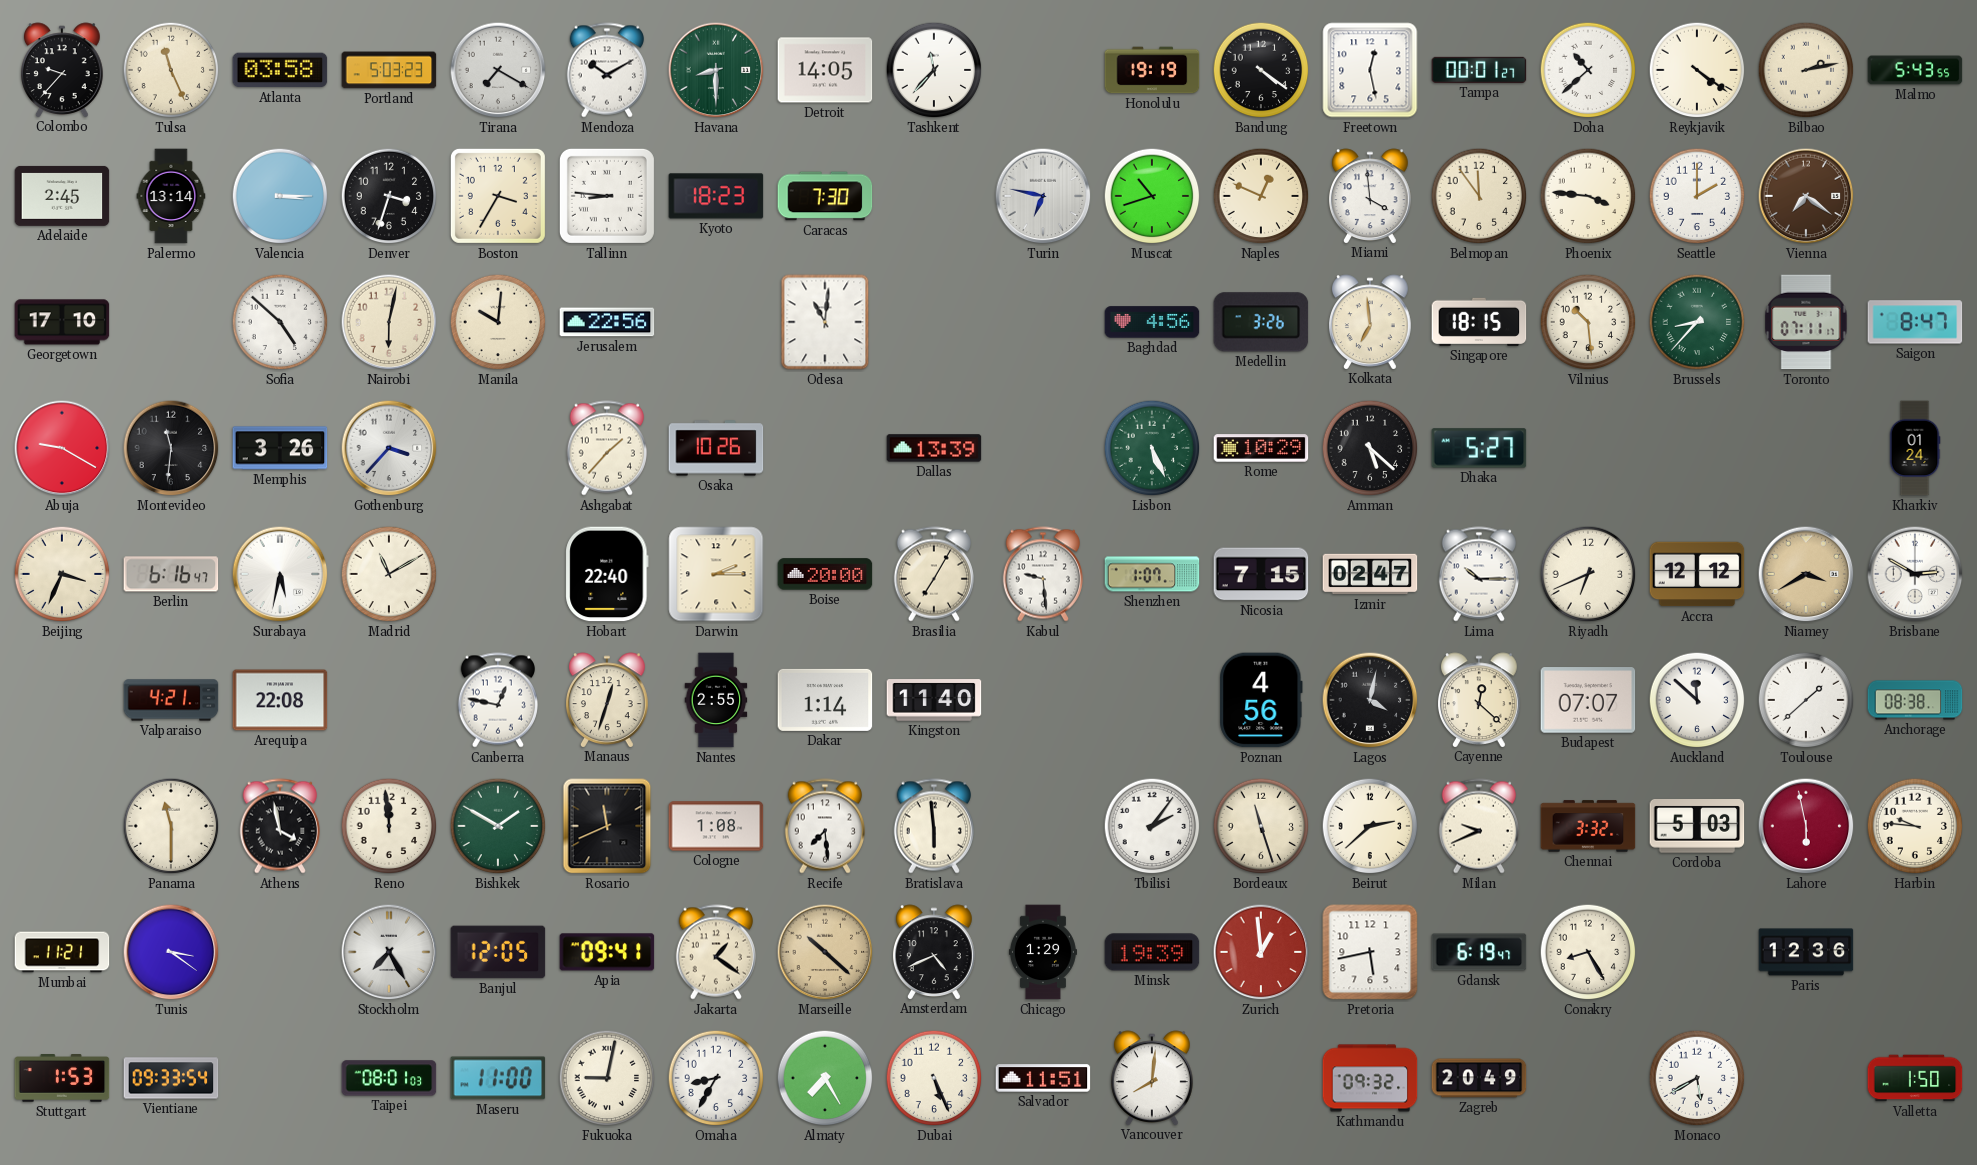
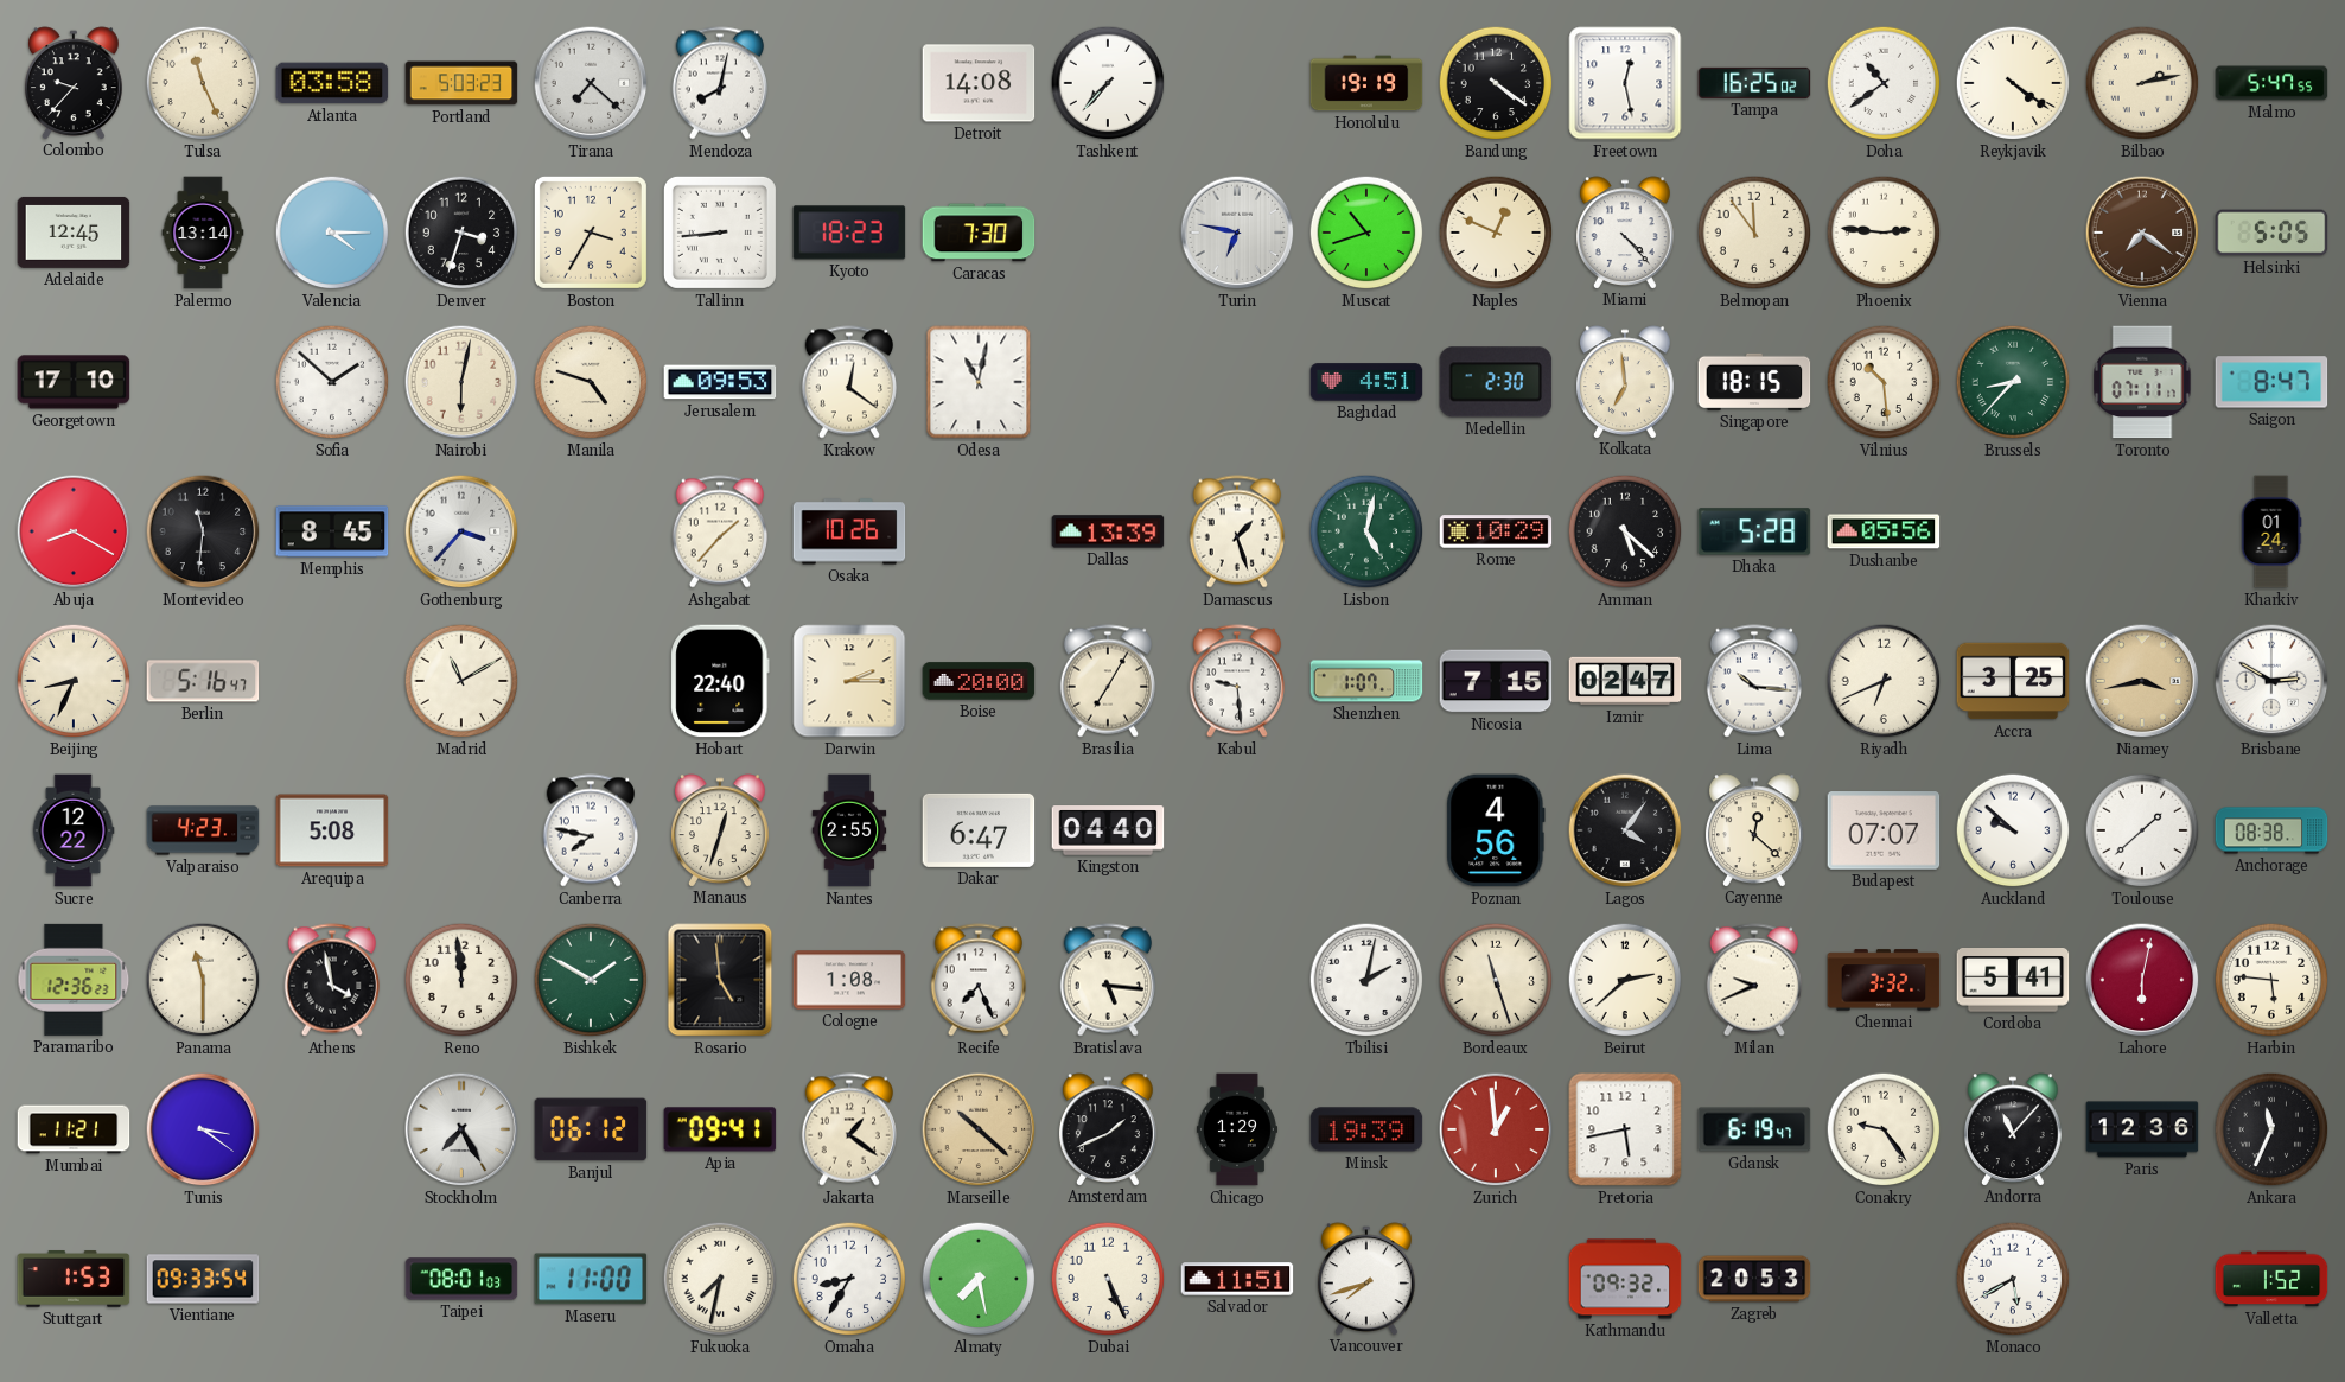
Tirana: 7:20 -> 7:22
Mendoza: 10:10 -> 8:02
Havana: 8:30 -> none
Detroit: 14:05 -> 14:08
Tashkent: 11:37 -> 7:37
Tampa: 00:01 -> 16:25
Doha: 10:38 -> 10:39
Malmo: 5:43 -> 5:47
Adelaide: 2:45 -> 12:45
Valencia: 3:15 -> 4:15
Tallinn: 8:46 -> 8:44
Miami: 3:59 -> 4:23
Phoenix: 3:46 -> 2:46
Seattle: 2:00 -> none
Helsinki: none -> 5:05
Sofia: 4:52 -> 1:52
Manila: 10:01 -> 4:48
Jerusalem: 22:56 -> 09:53
Krakow: none -> 12:21
Odesa: 11:01 -> 11:02
Baghdad: 4:56 -> 4:51
Medellin: 3:26 -> 2:30
Abuja: 9:20 -> 8:20
Memphis: 3:26 -> 8:45
Damascus: none -> 1:27
Lisbon: 5:26 -> 5:02
Dhaka: 5:27 -> 5:28
Dushanbe: none -> 05:56
Beijing: 3:34 -> 8:34
Berlin: 6:16 -> 5:16
Surabaya: 5:32 -> none
Lima: 10:15 -> 10:16
Accra: 12:12 -> 3:25
Niamey: 3:40 -> 3:43
Sucre: none -> 12:22
Valparaiso: 4:21 -> 4:23
Arequipa: 22:08 -> 5:08
Canberra: 12:47 -> 7:47
Dakar: 1:14 -> 6:47
Kingston: 11:40 -> 04:40
Lagos: 4:02 -> 4:06
Auckland: 11:52 -> 9:52
Paramaribo: none -> 12:36
Rosario: 11:41 -> 4:59
Recife: 7:29 -> 7:26
Bratislava: 5:59 -> 5:16
Tbilisi: 2:06 -> 2:02
Cordoba: 5:03 -> 5:41
Lahore: 5:58 -> 6:02
Harbin: 9:46 -> 5:46
Banjul: 12:05 -> 06:12
Amsterdam: 4:41 -> 1:41
Conakry: 8:25 -> 9:24
Andorra: none -> 11:07
Ankara: none -> 11:34
Fukuoka: 9:02 -> 7:32
Almaty: 7:25 -> 7:28
Vancouver: 8:01 -> 7:42
Zagreb: 20:49 -> 20:53
Valletta: 1:50 -> 1:52
